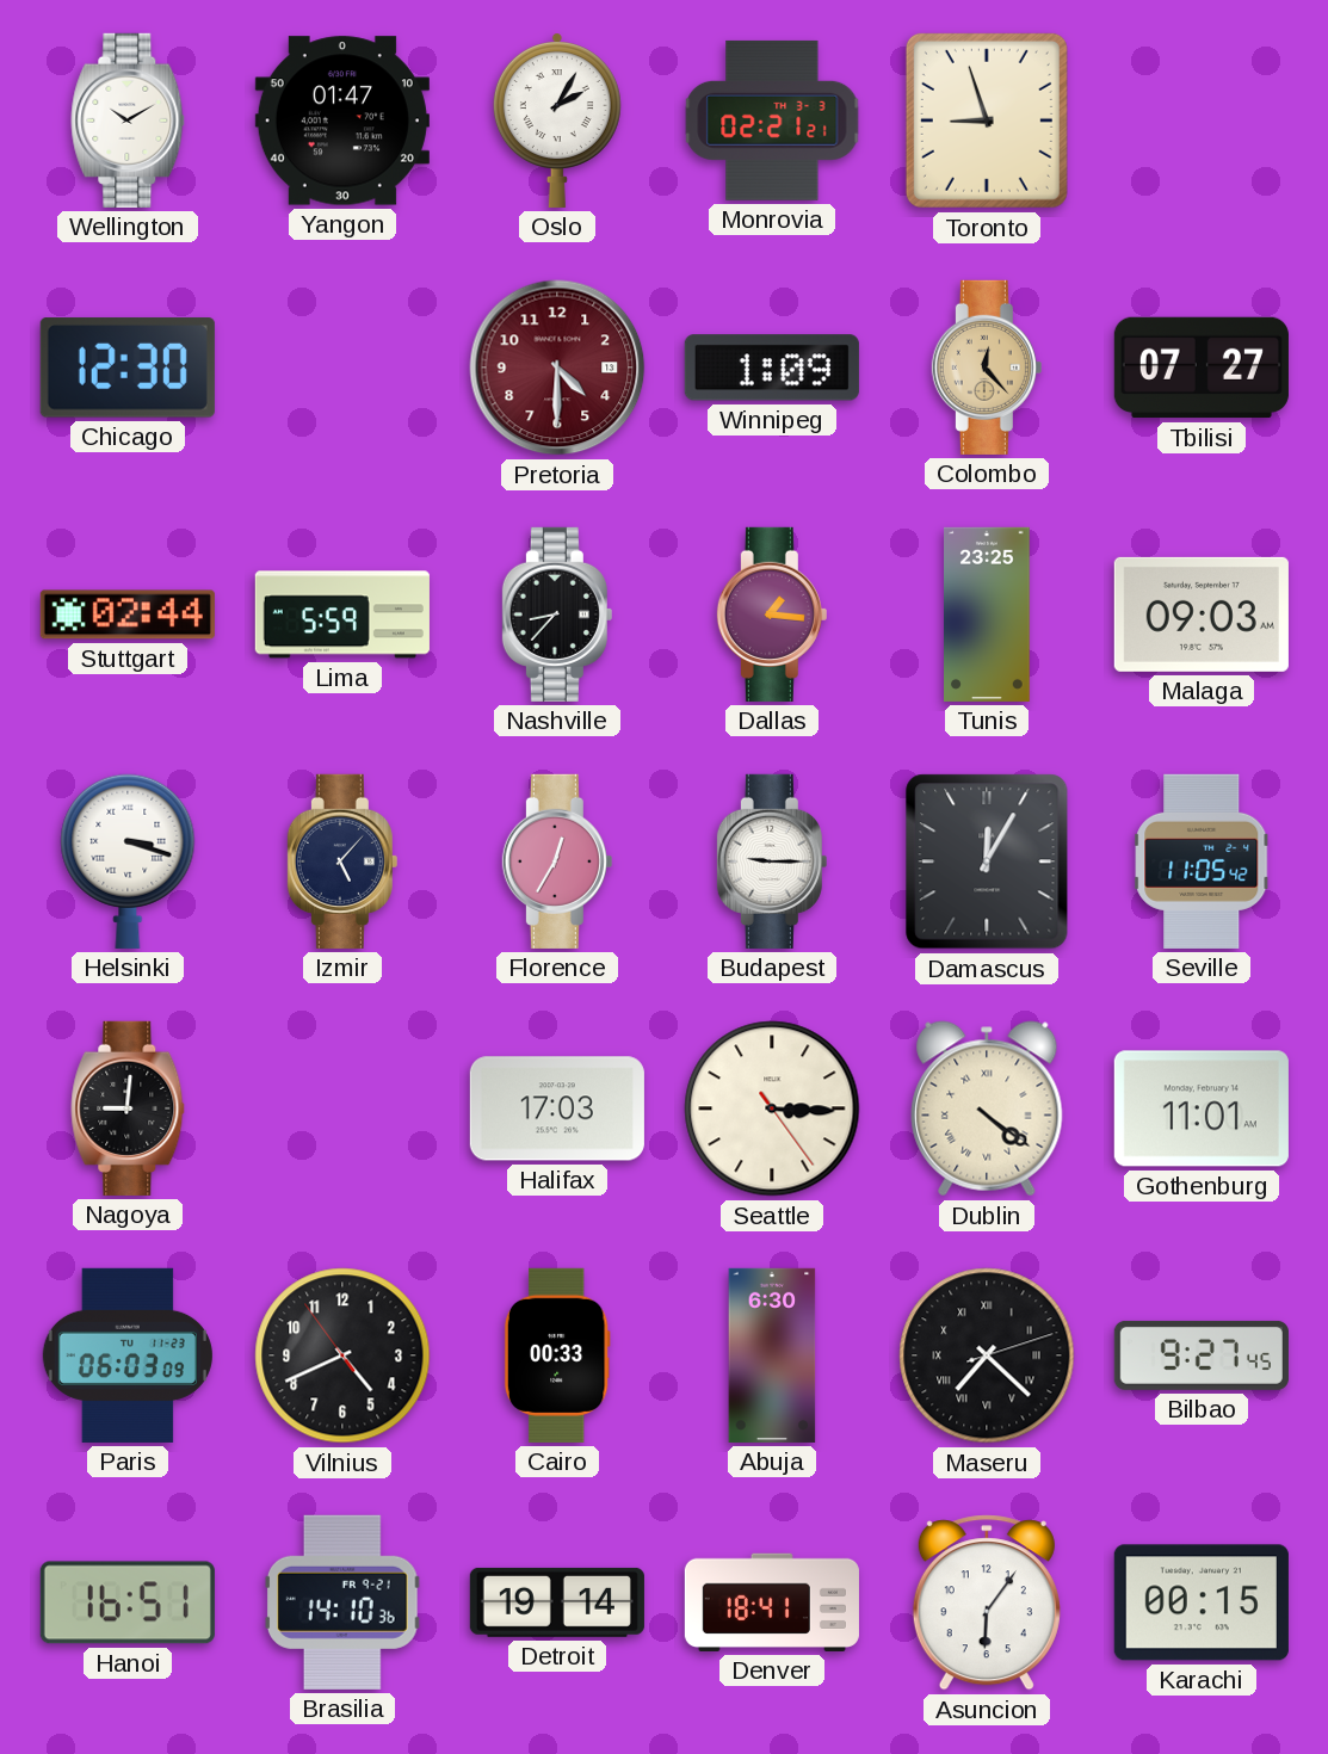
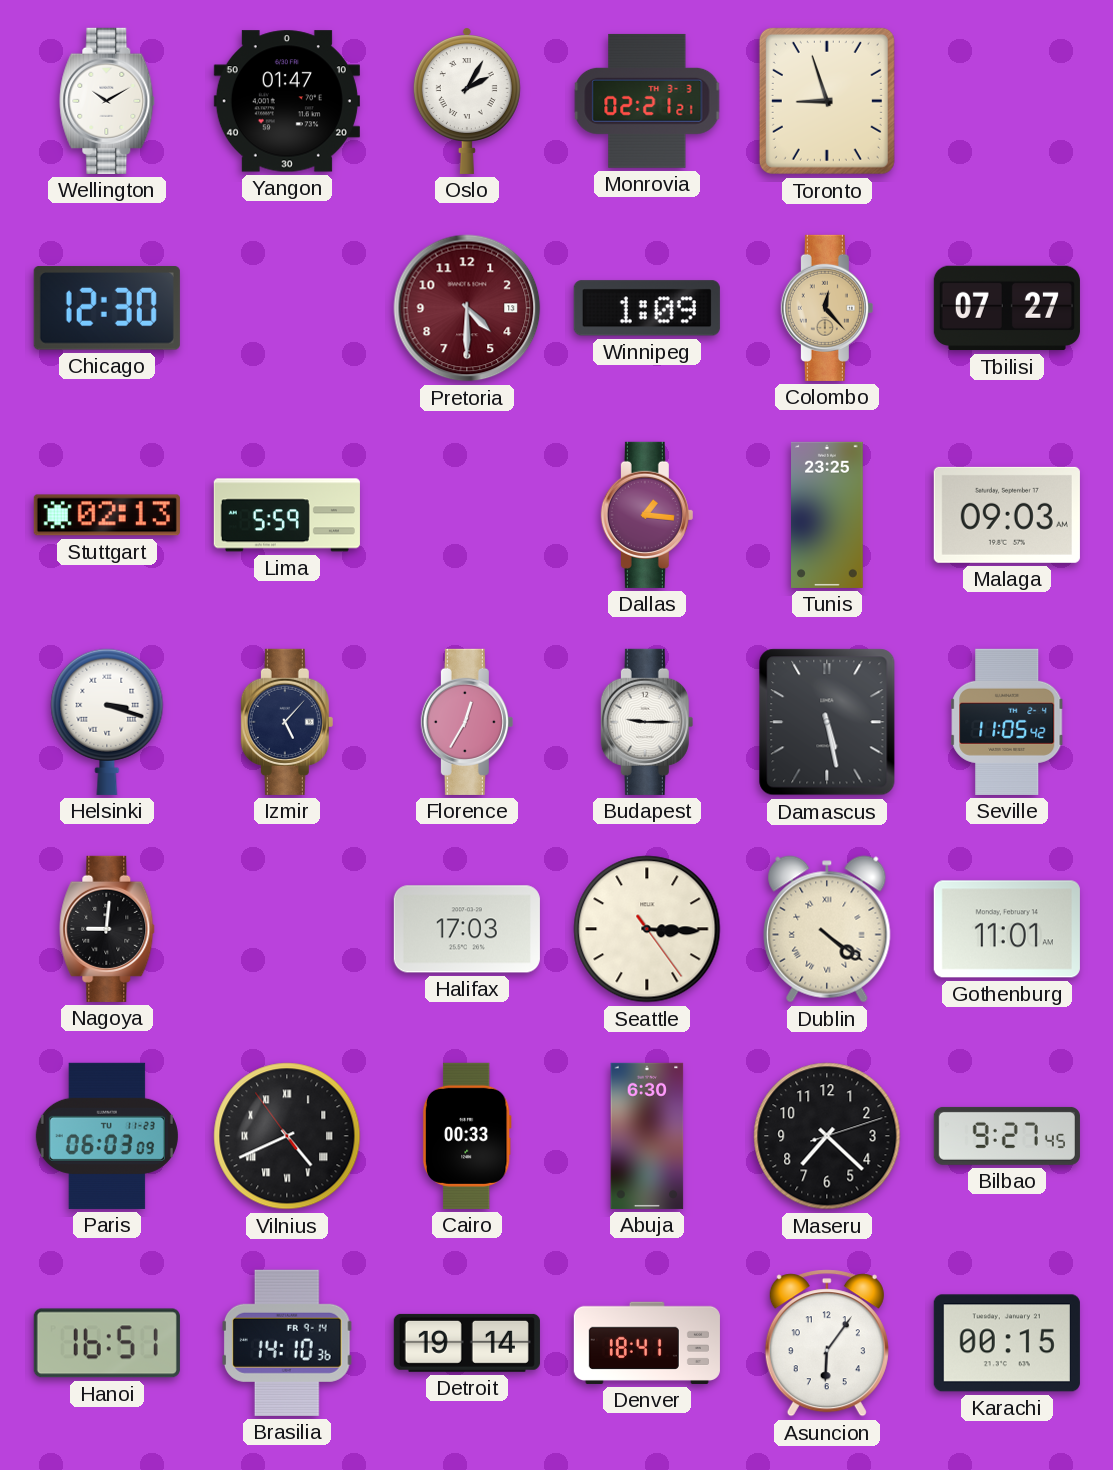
Stuttgart: 02:44 -> 02:13
Nashville: 8:37 -> none
Damascus: 12:05 -> 5:28
Vilnius numerals: Arabic -> Roman
Maseru numerals: Roman -> Arabic
Brasilia date: FR 9-21 -> FR 9-14
